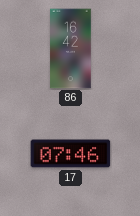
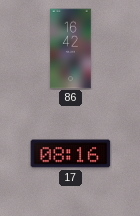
17: 07:46 -> 08:16
